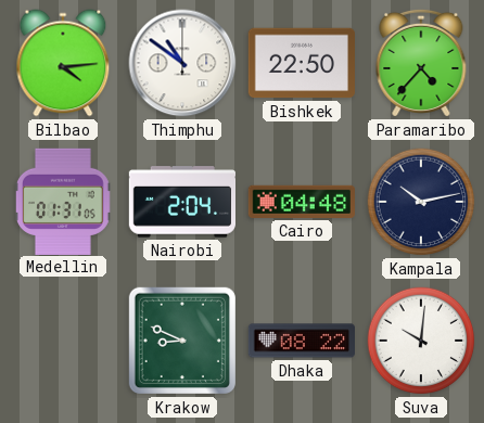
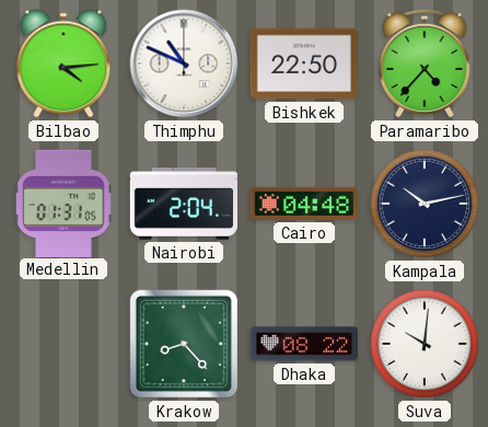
Thimphu: 10:51 -> 10:49
Krakow: 8:49 -> 8:23
